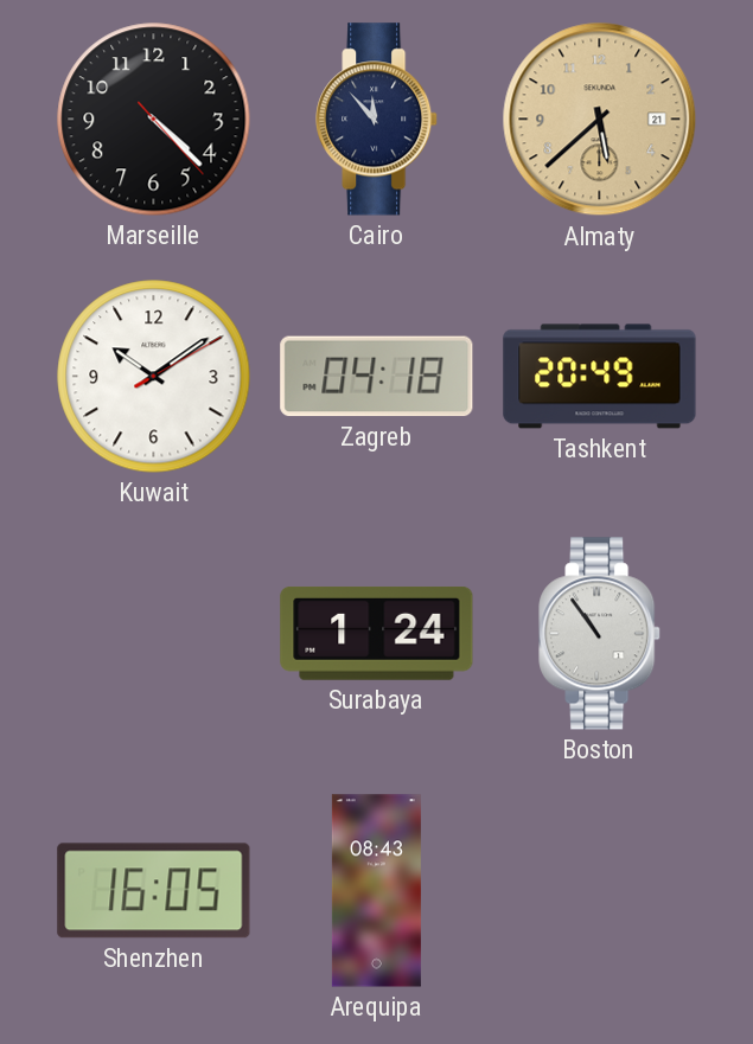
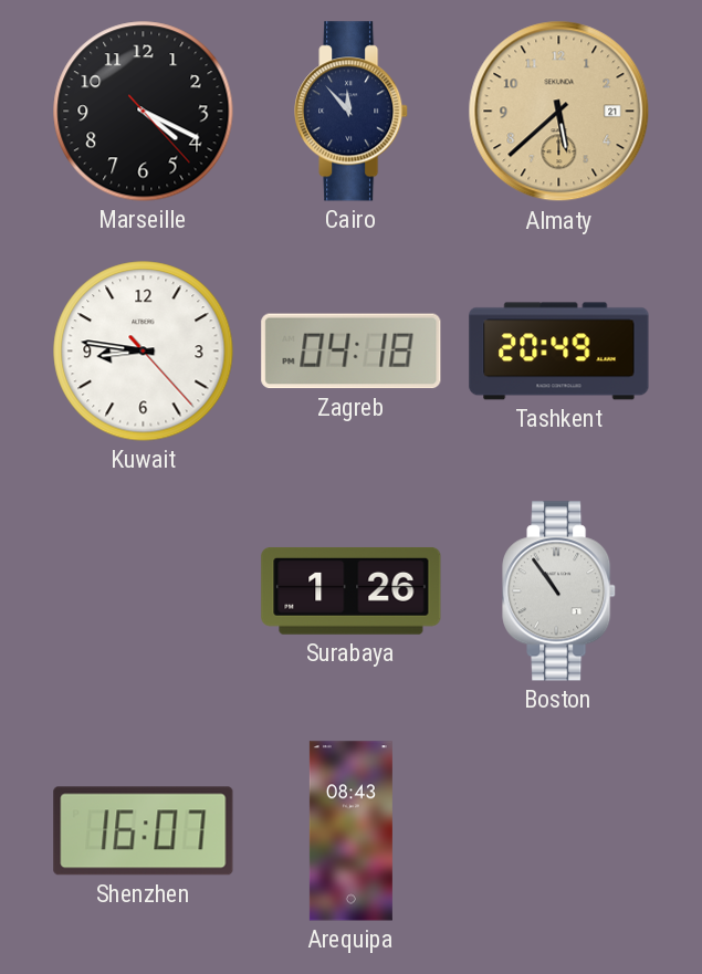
Marseille: 4:22 -> 4:19
Kuwait: 10:09 -> 8:46
Surabaya: 1:24 -> 1:26
Shenzhen: 16:05 -> 16:07
